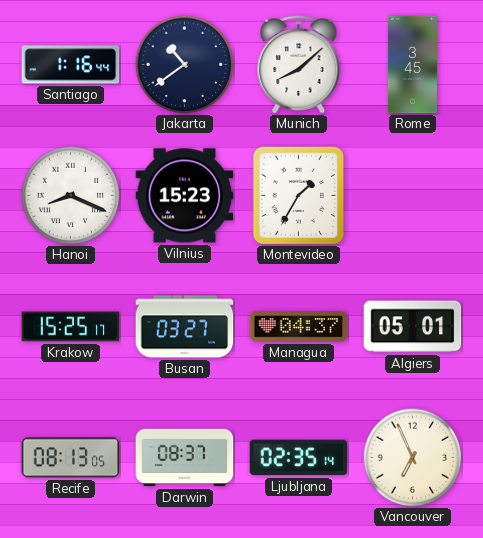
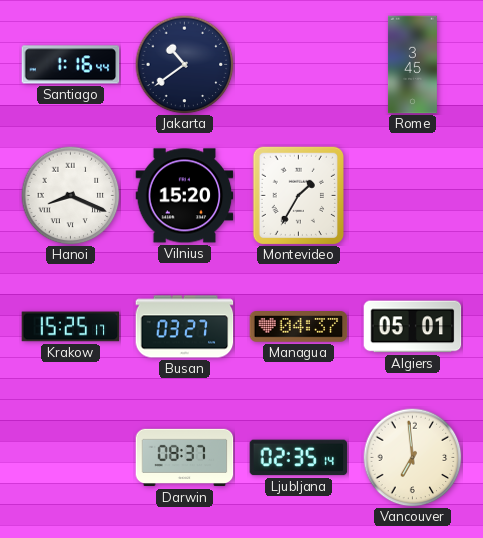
Munich: 8:08 -> none
Vilnius: 15:23 -> 15:20
Recife: 08:13 -> none
Vancouver: 6:56 -> 6:59
